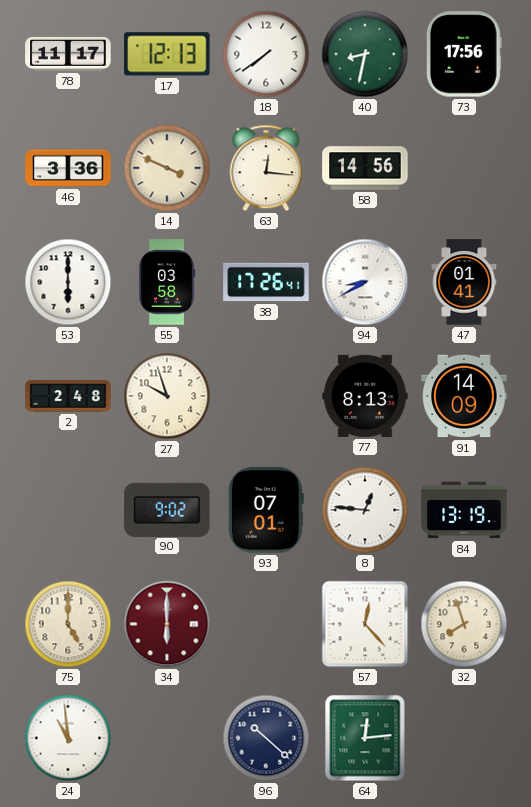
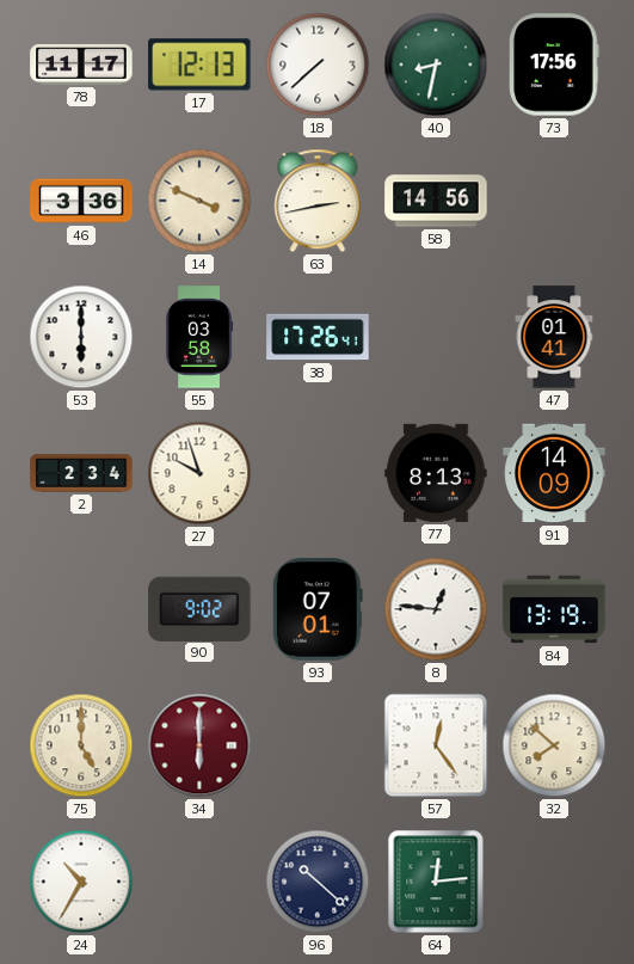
18: 7:39 -> 7:38
63: 12:16 -> 2:43
94: 8:40 -> none
2: 2:48 -> 2:34
57: 12:23 -> 12:24
32: 7:57 -> 7:52
24: 10:59 -> 10:35
